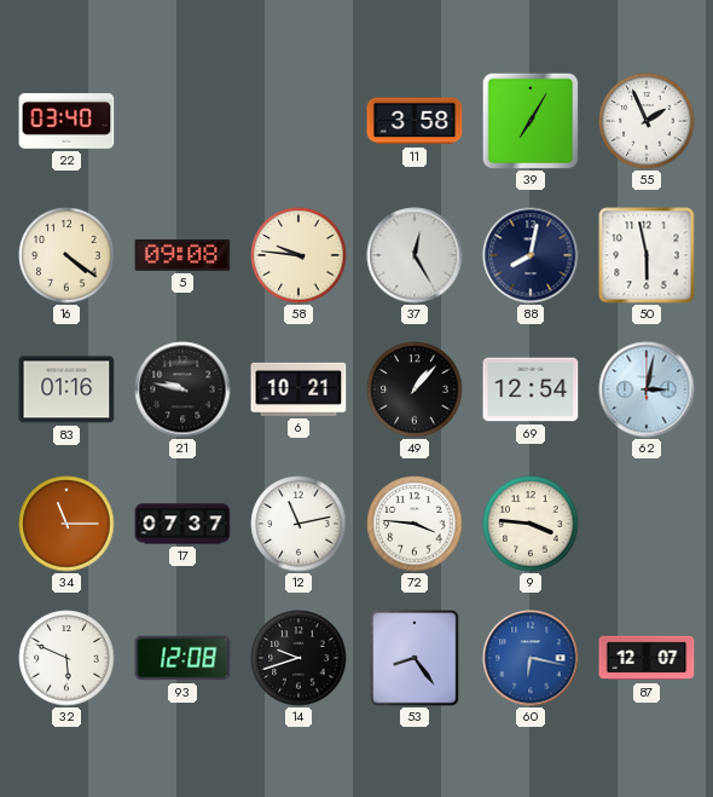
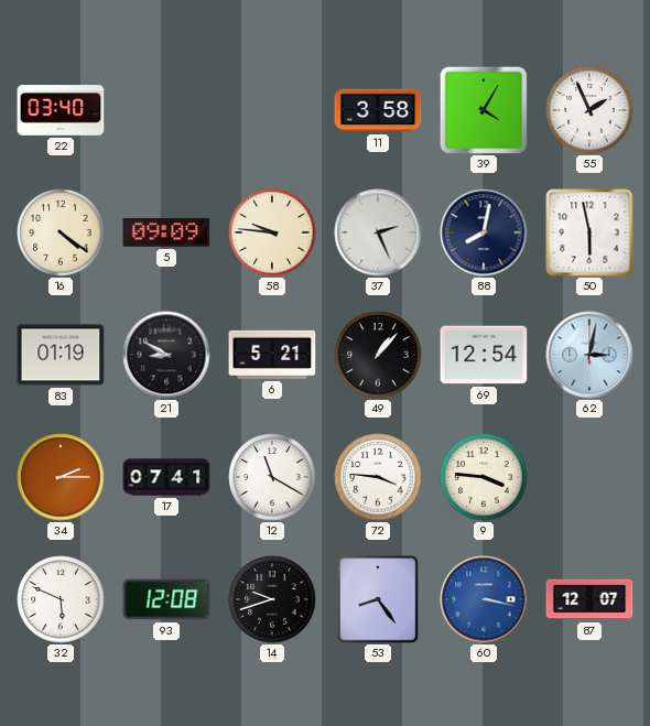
39: 7:05 -> 4:05
5: 09:08 -> 09:09
37: 12:25 -> 2:26
83: 01:16 -> 01:19
21: 9:47 -> 8:50
6: 10:21 -> 5:21
34: 11:15 -> 2:15
17: 07:37 -> 07:41
12: 11:13 -> 11:20
60: 6:17 -> 3:17
